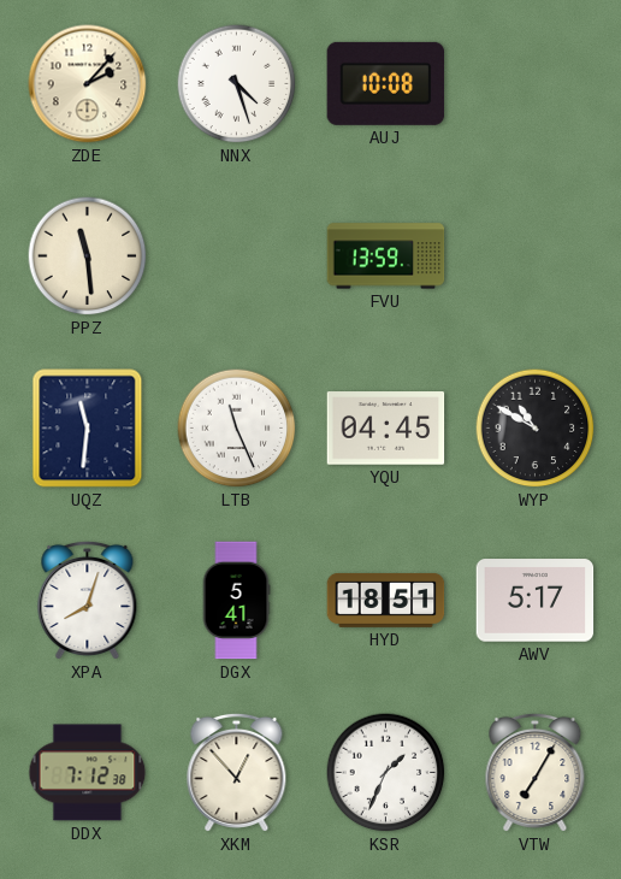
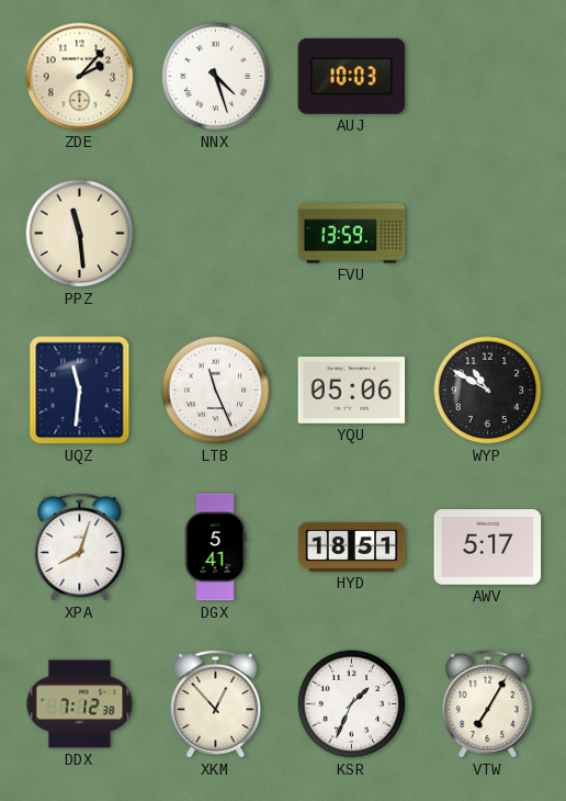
AUJ: 10:08 -> 10:03
YQU: 04:45 -> 05:06
